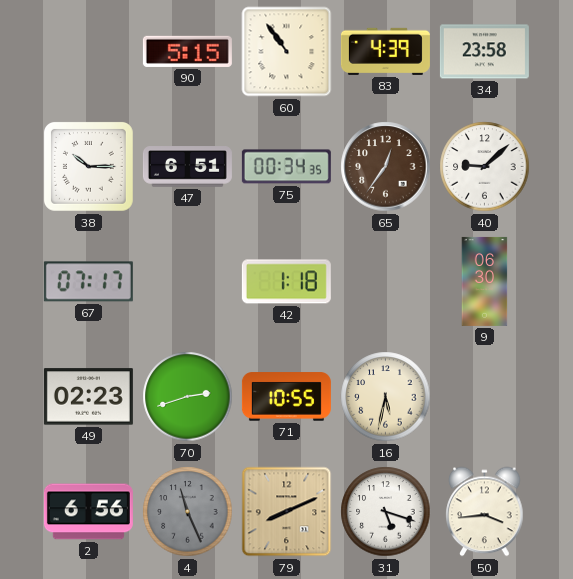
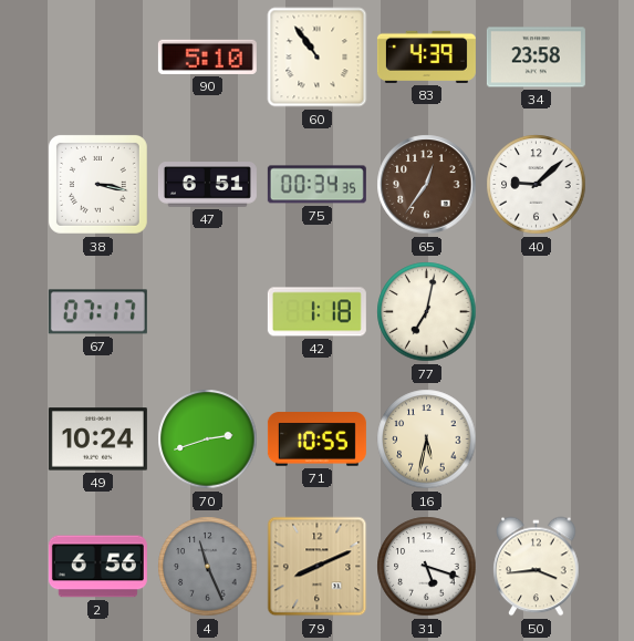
90: 5:15 -> 5:10
38: 10:15 -> 3:17
77: none -> 7:02
9: 06:30 -> none
49: 02:23 -> 10:24
